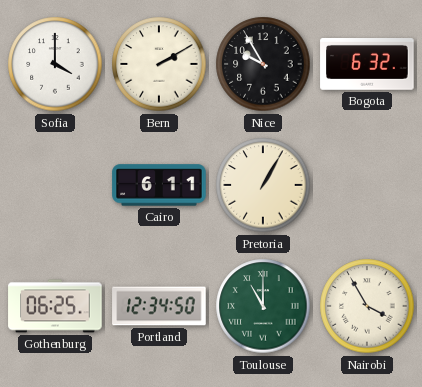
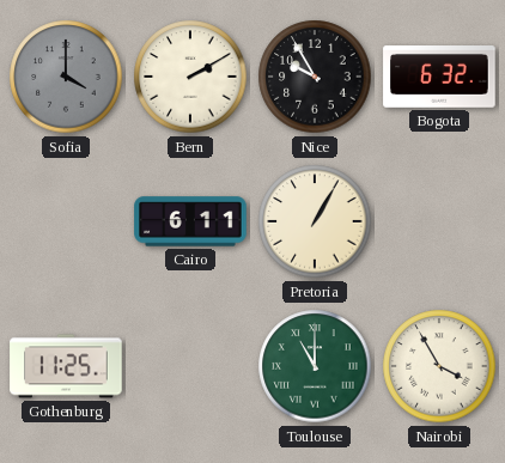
Sofia dial: white -> grey
Gothenburg: 06:25 -> 11:25
Portland: 12:34 -> none
